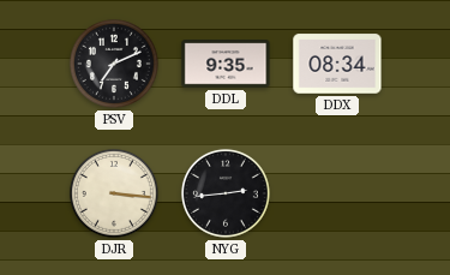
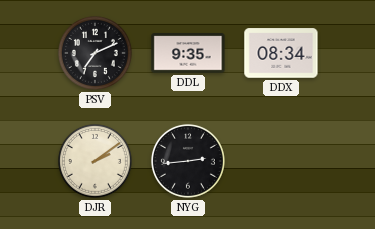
DJR: 3:16 -> 2:09
